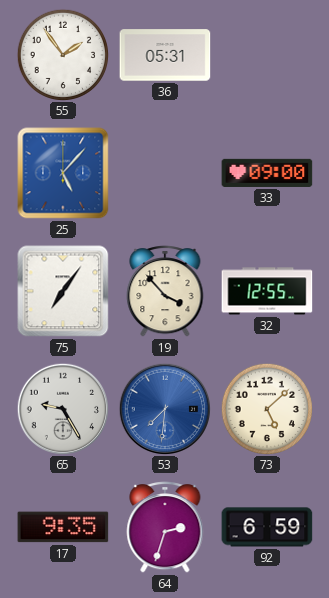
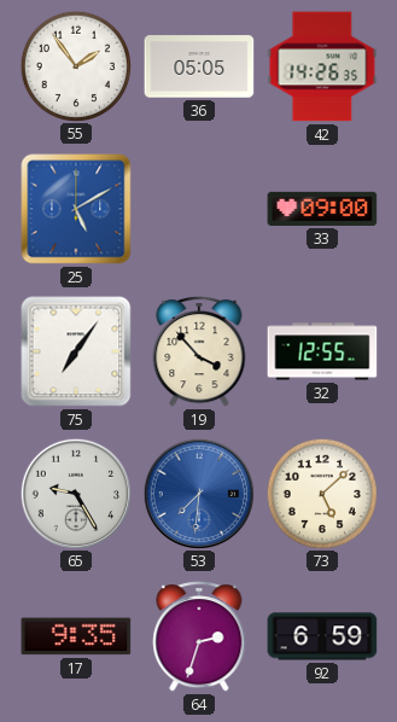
36: 05:31 -> 05:05
42: none -> 14:26
25: 5:07 -> 5:10
